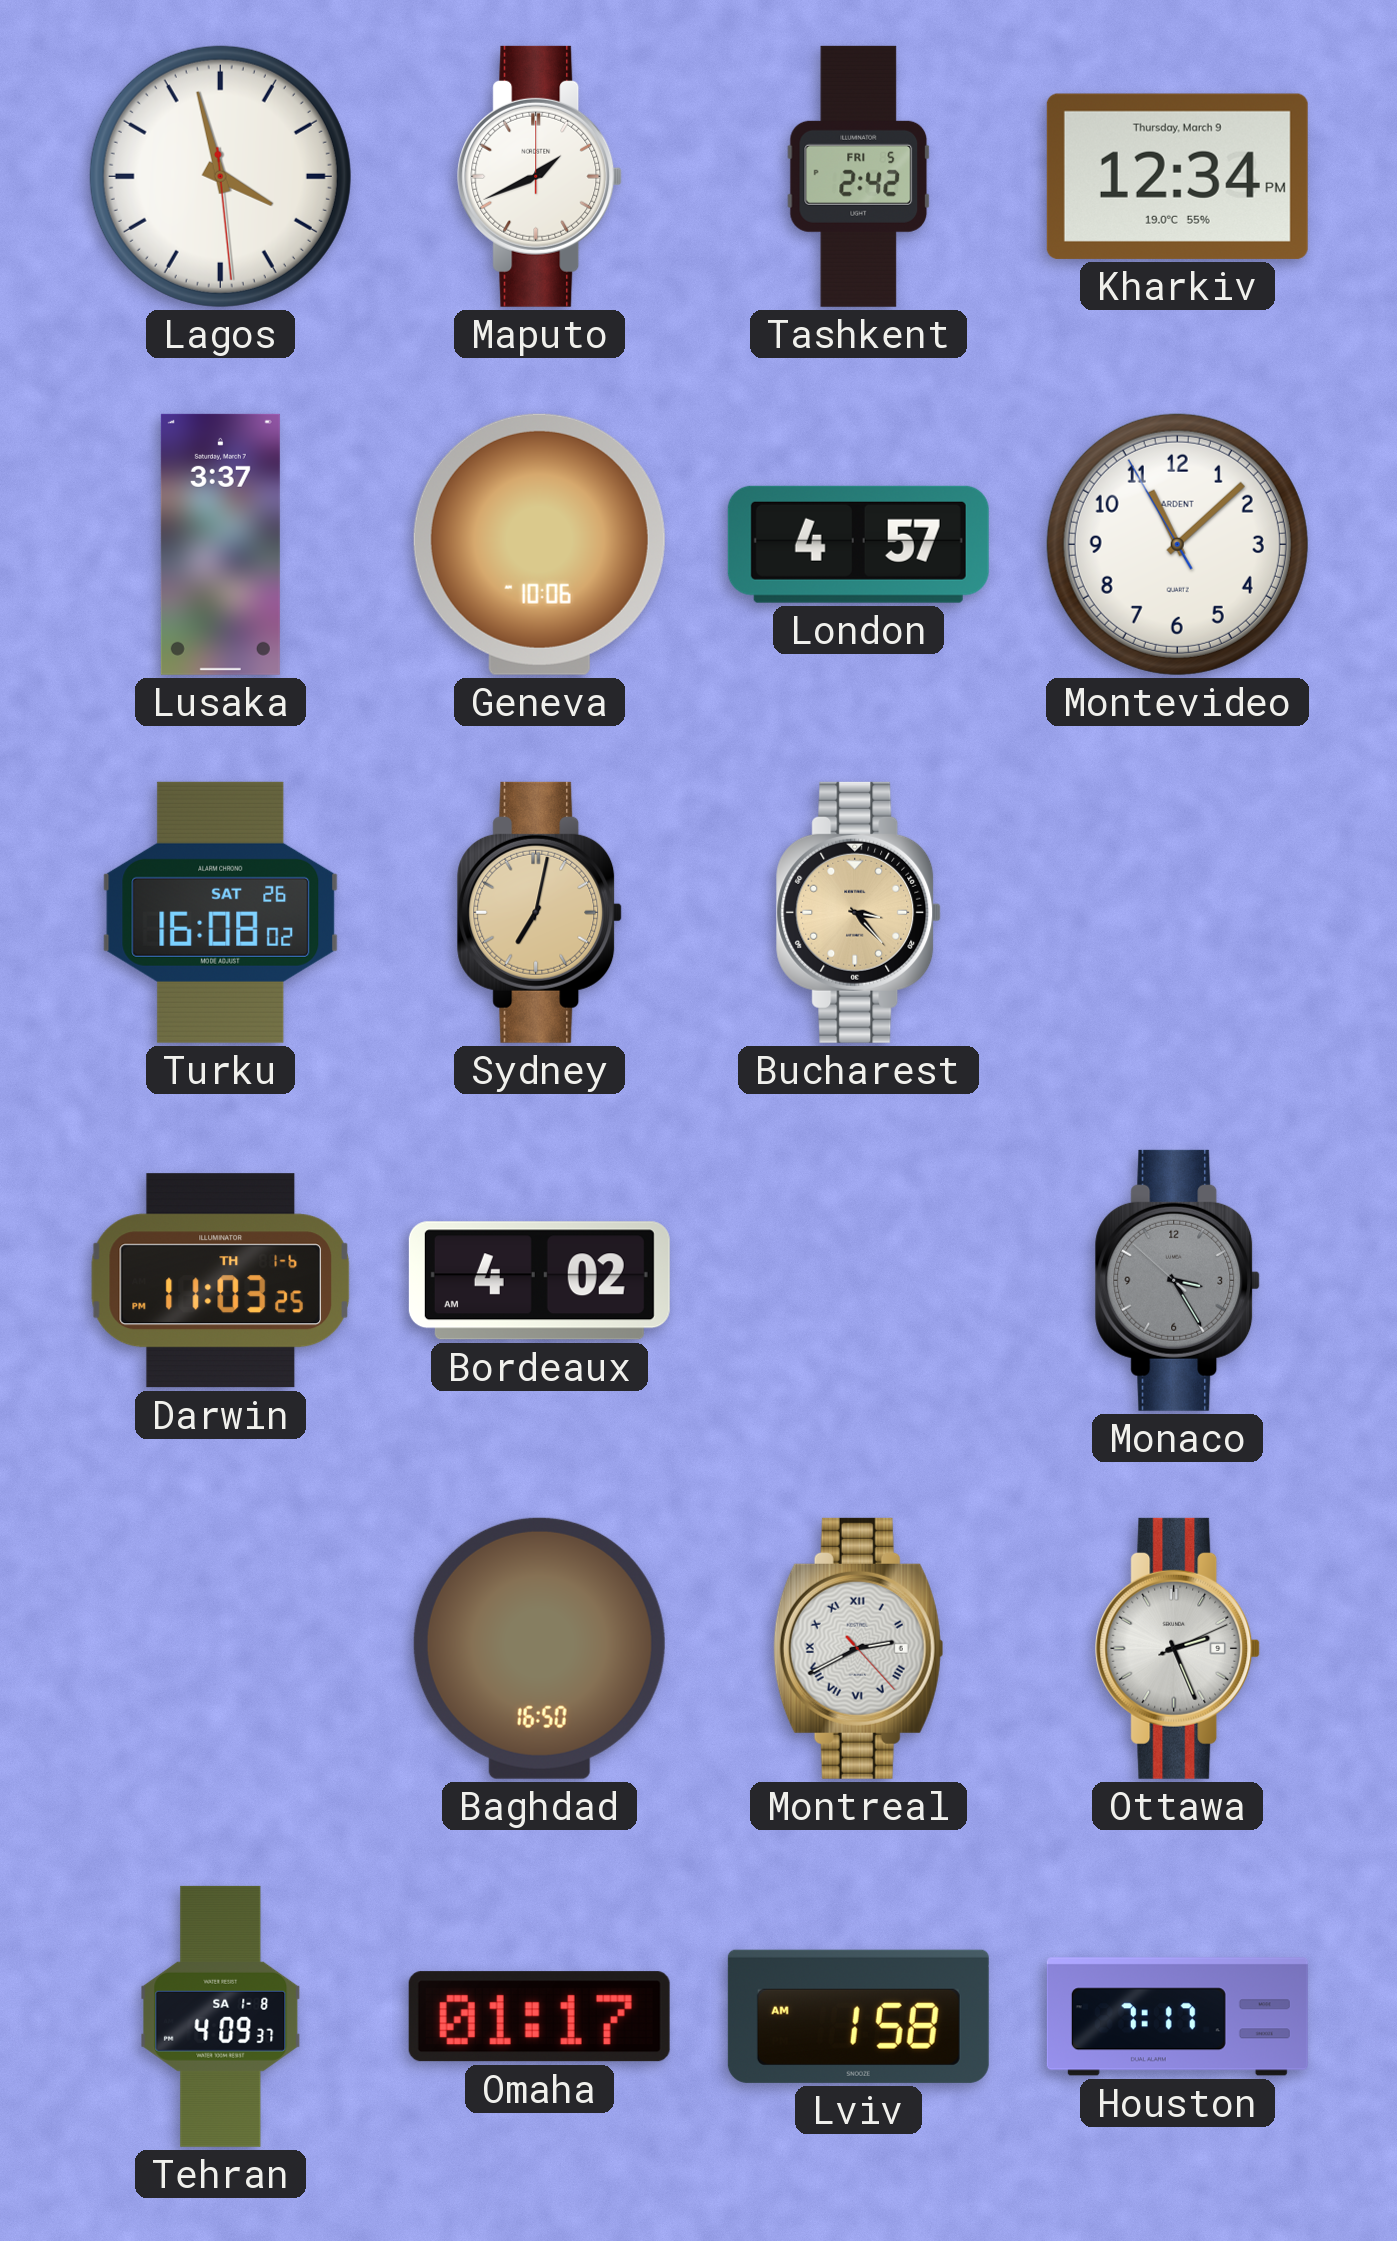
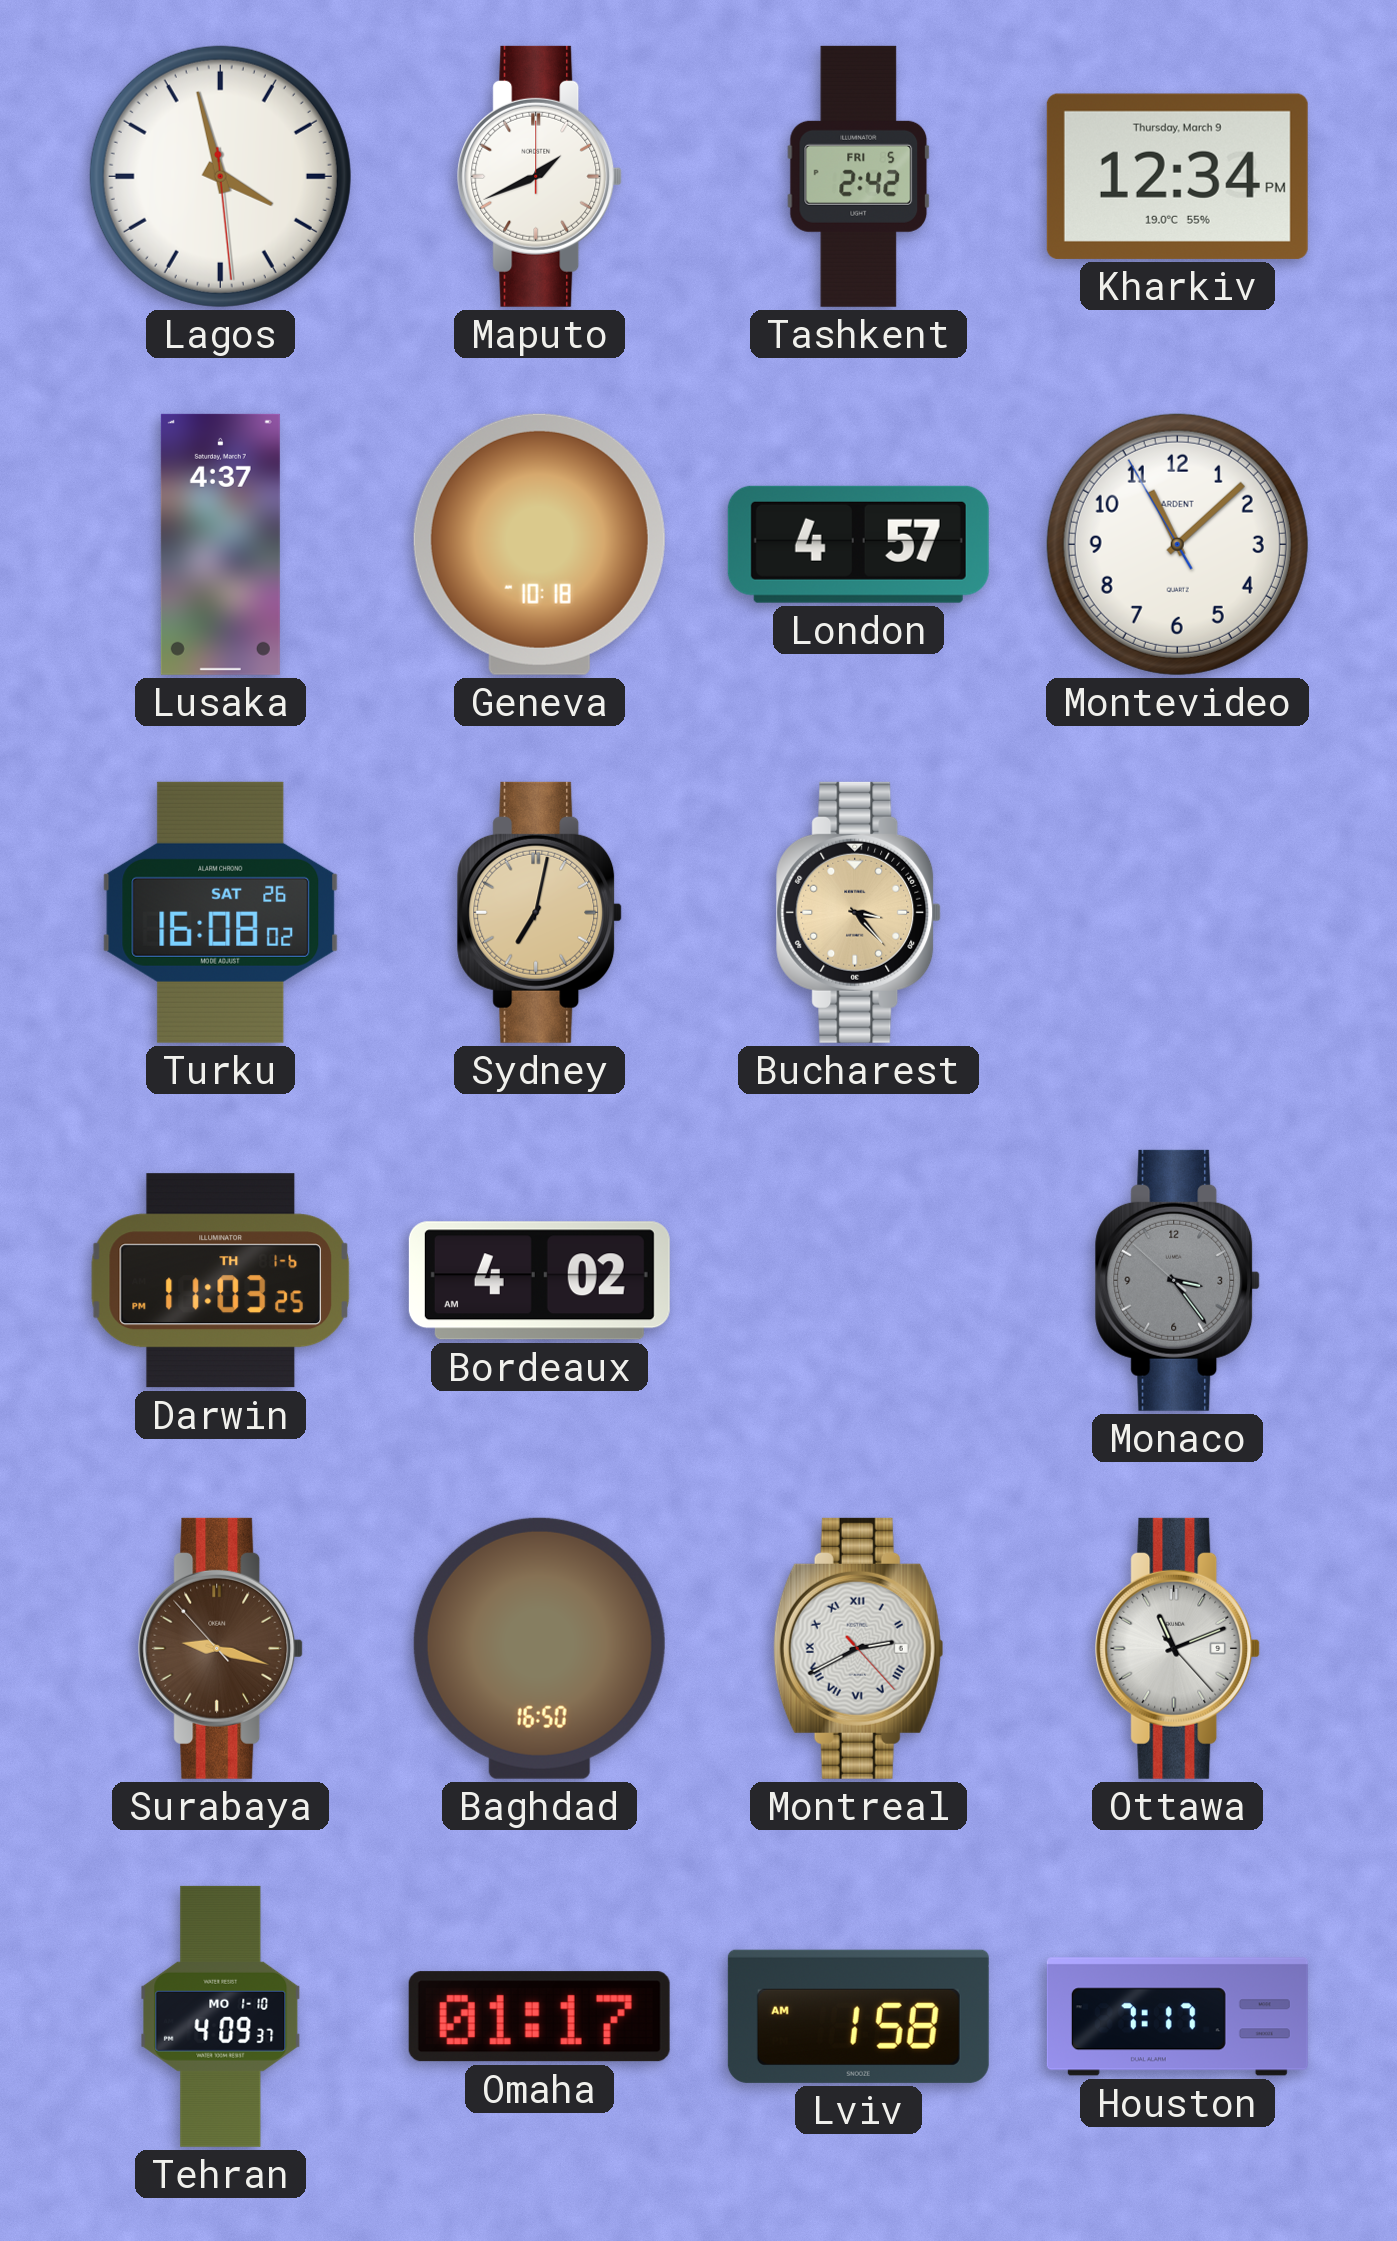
Lusaka: 3:37 -> 4:37
Geneva: 10:06 -> 10:18
Monaco: 3:24 -> 3:23
Surabaya: none -> 9:17
Ottawa: 2:26 -> 11:11
Tehran date: SA 1-8 -> MO 1-10
